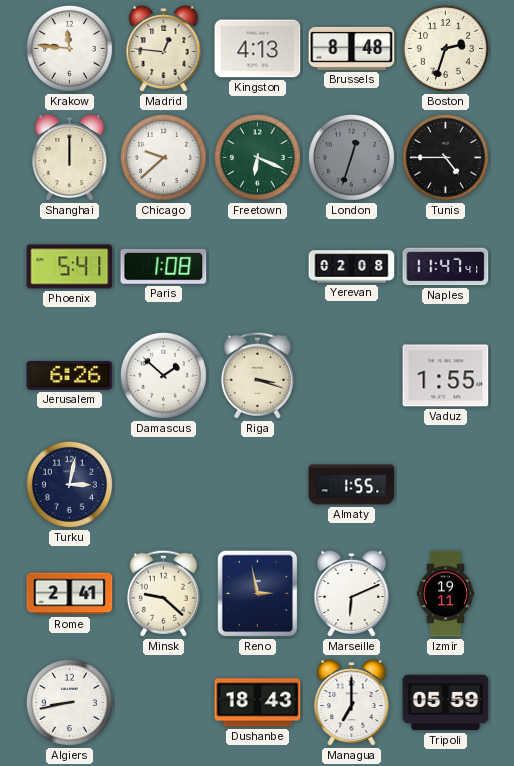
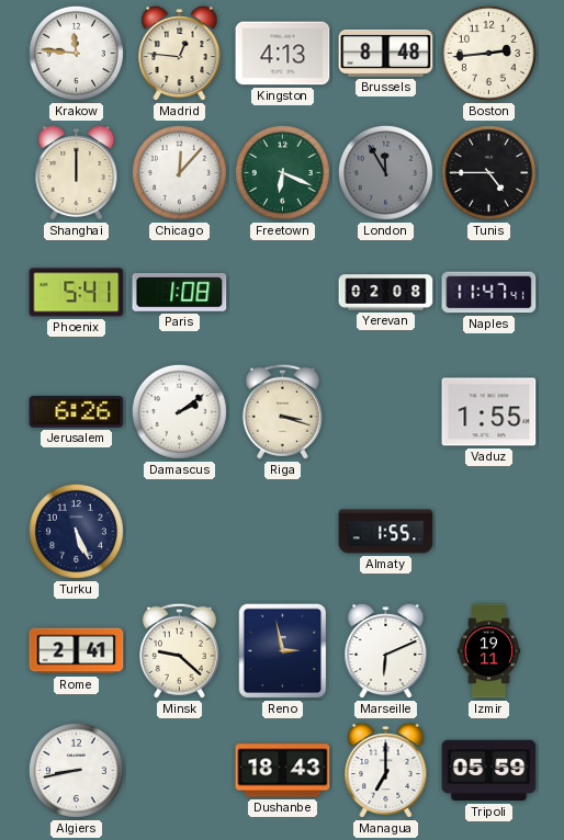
Boston: 2:33 -> 2:44
Chicago: 9:38 -> 12:07
London: 12:33 -> 11:55
Damascus: 1:52 -> 2:09
Turku: 3:02 -> 5:26
